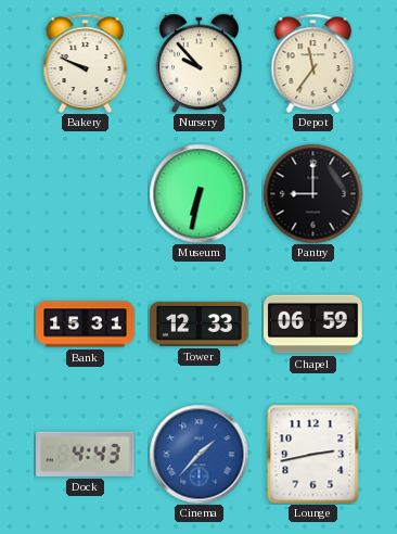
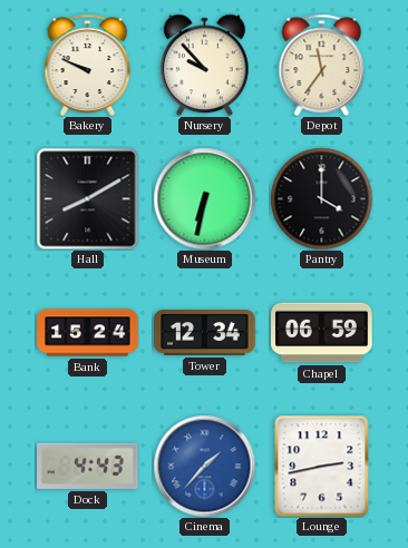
Hall: none -> 8:10
Pantry: 9:00 -> 4:00
Bank: 15:31 -> 15:24
Tower: 12:33 -> 12:34
